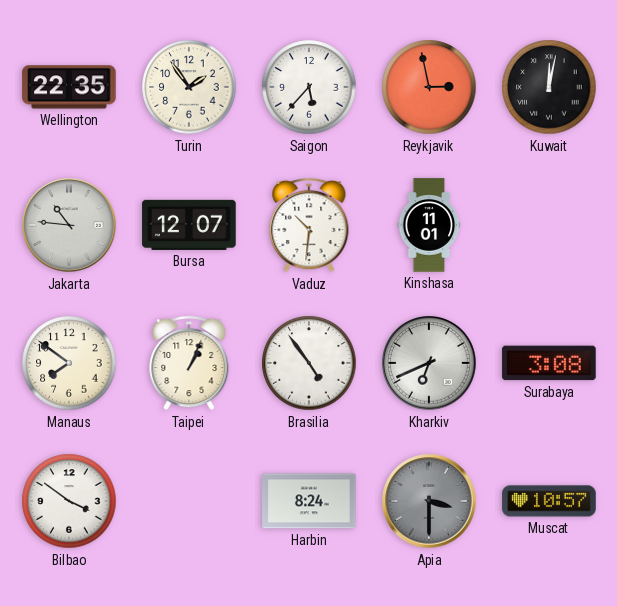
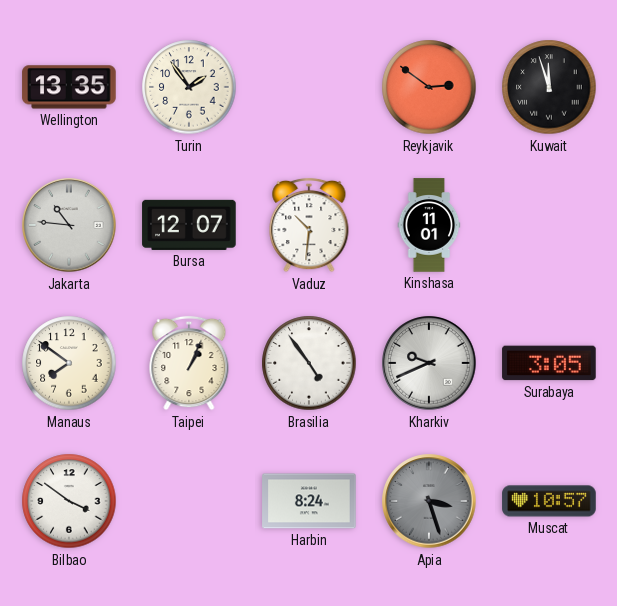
Wellington: 22:35 -> 13:35
Saigon: 5:37 -> none
Reykjavik: 2:58 -> 2:51
Kuwait: 12:02 -> 11:57
Kharkiv: 6:41 -> 9:41
Surabaya: 3:08 -> 3:05
Apia: 3:30 -> 3:27
